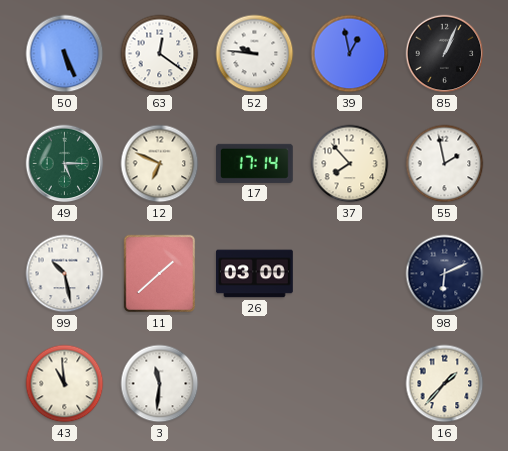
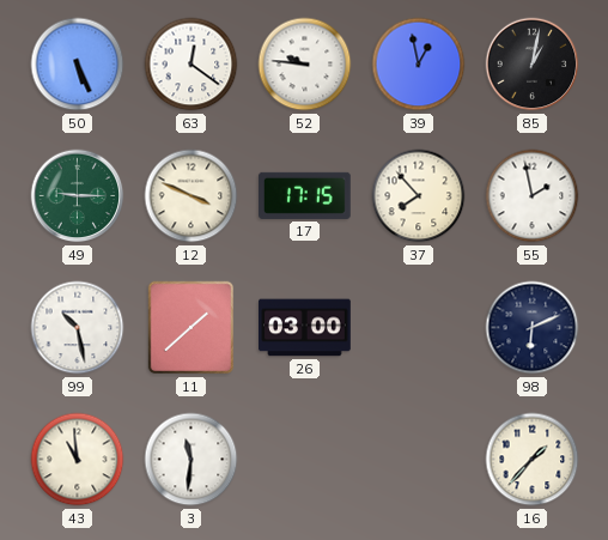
85: 1:04 -> 1:02
49: 5:15 -> 9:15
12: 6:49 -> 3:49
17: 17:14 -> 17:15
